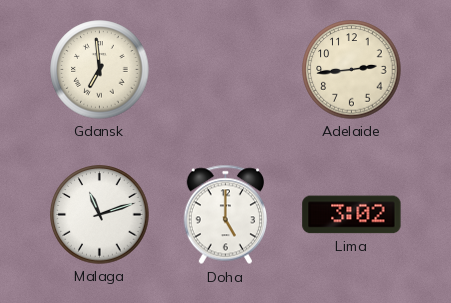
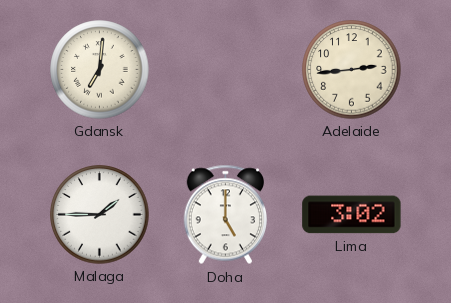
Gdansk: 6:59 -> 7:01
Malaga: 11:12 -> 1:45
